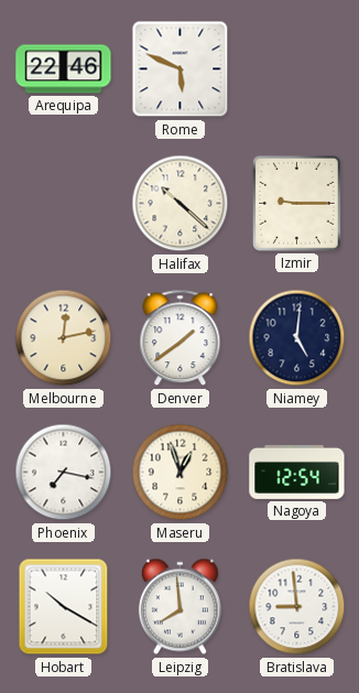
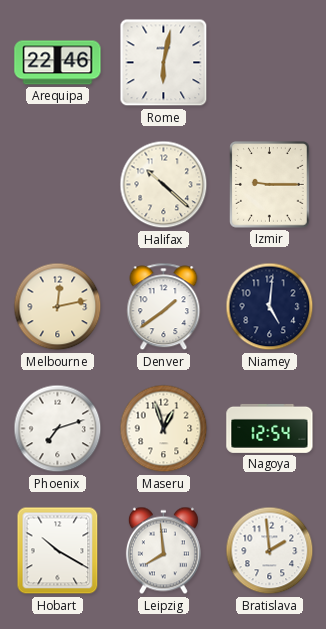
Rome: 5:49 -> 6:02
Phoenix: 7:17 -> 7:12
Bratislava: 8:59 -> 1:59
